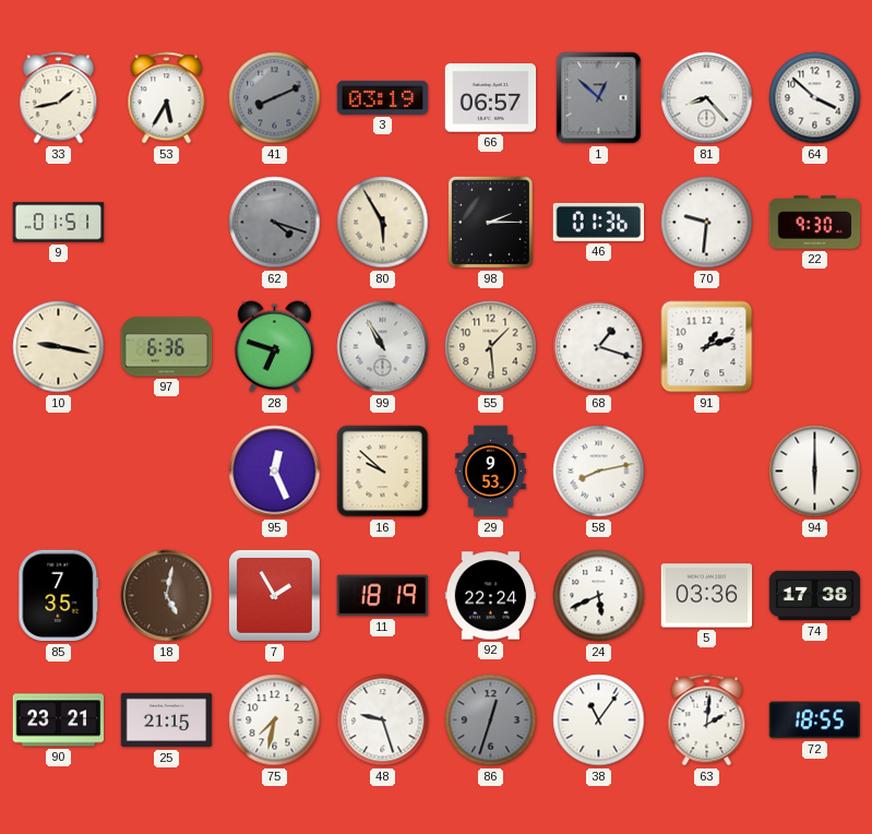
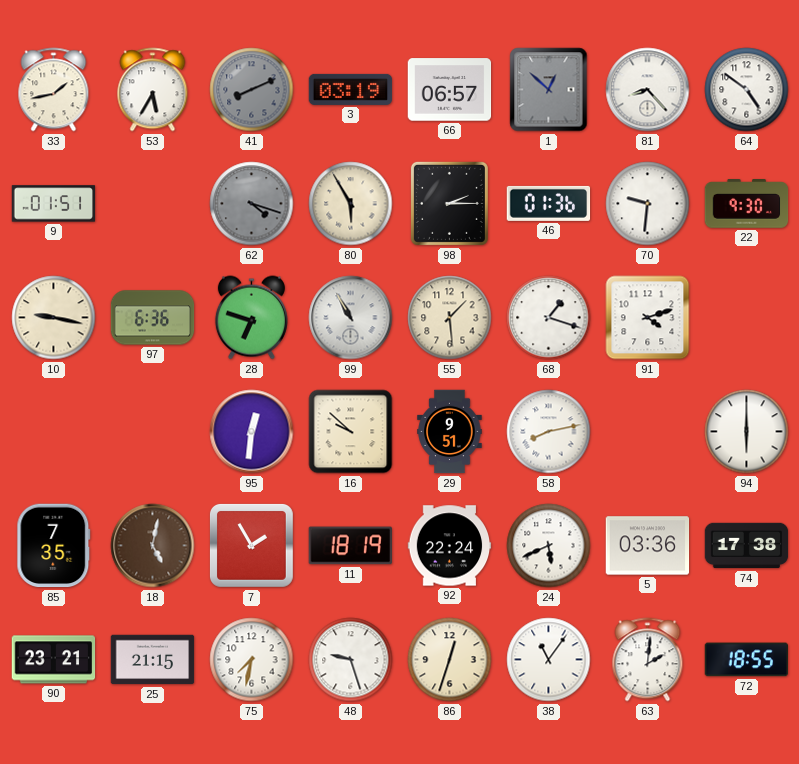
64: 3:52 -> 4:51
91: 1:12 -> 4:12
95: 12:26 -> 12:31
29: 9:53 -> 9:51
86 dial: grey -> cream
